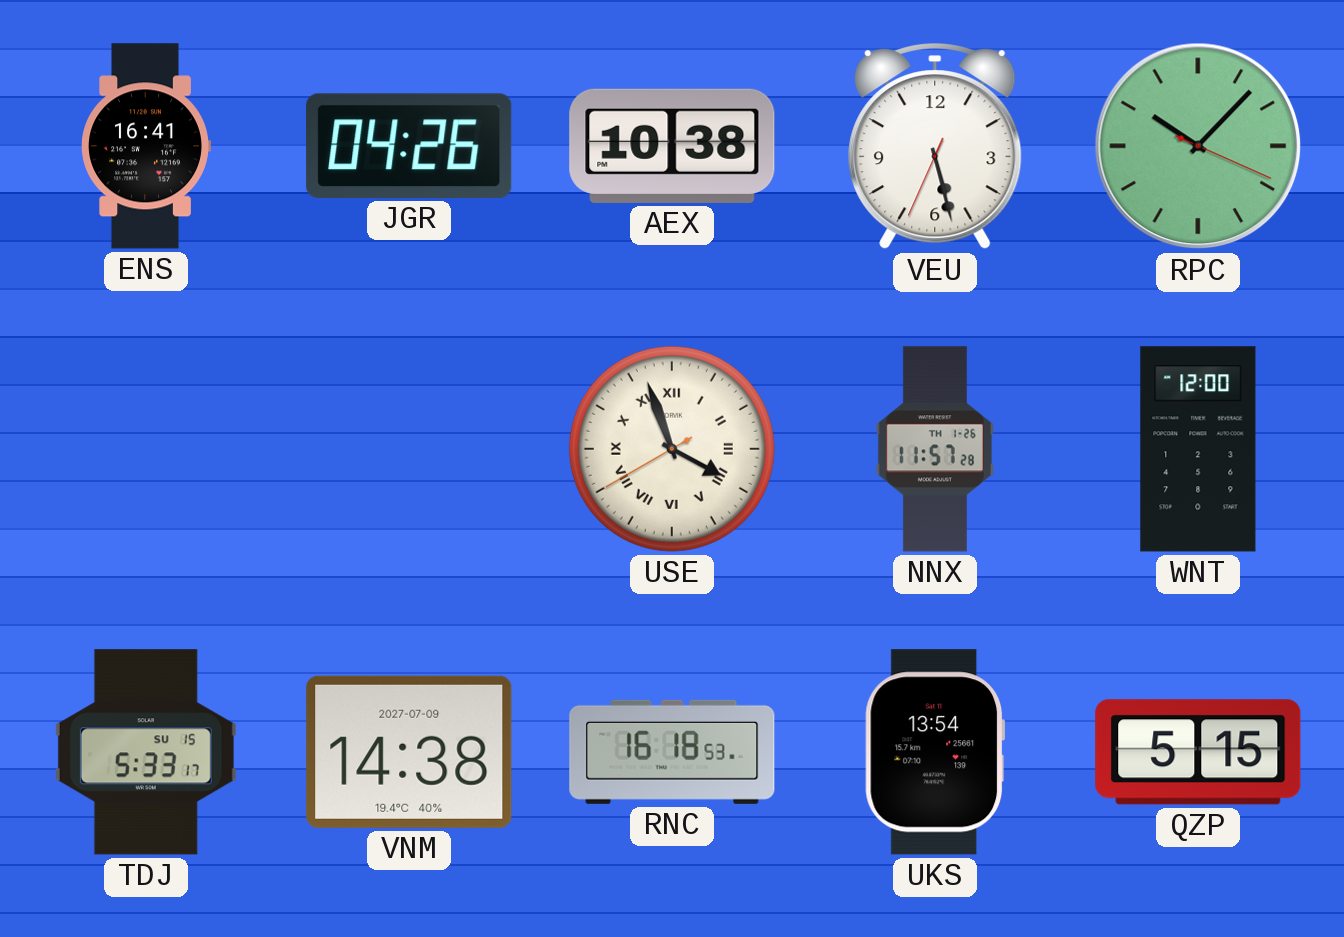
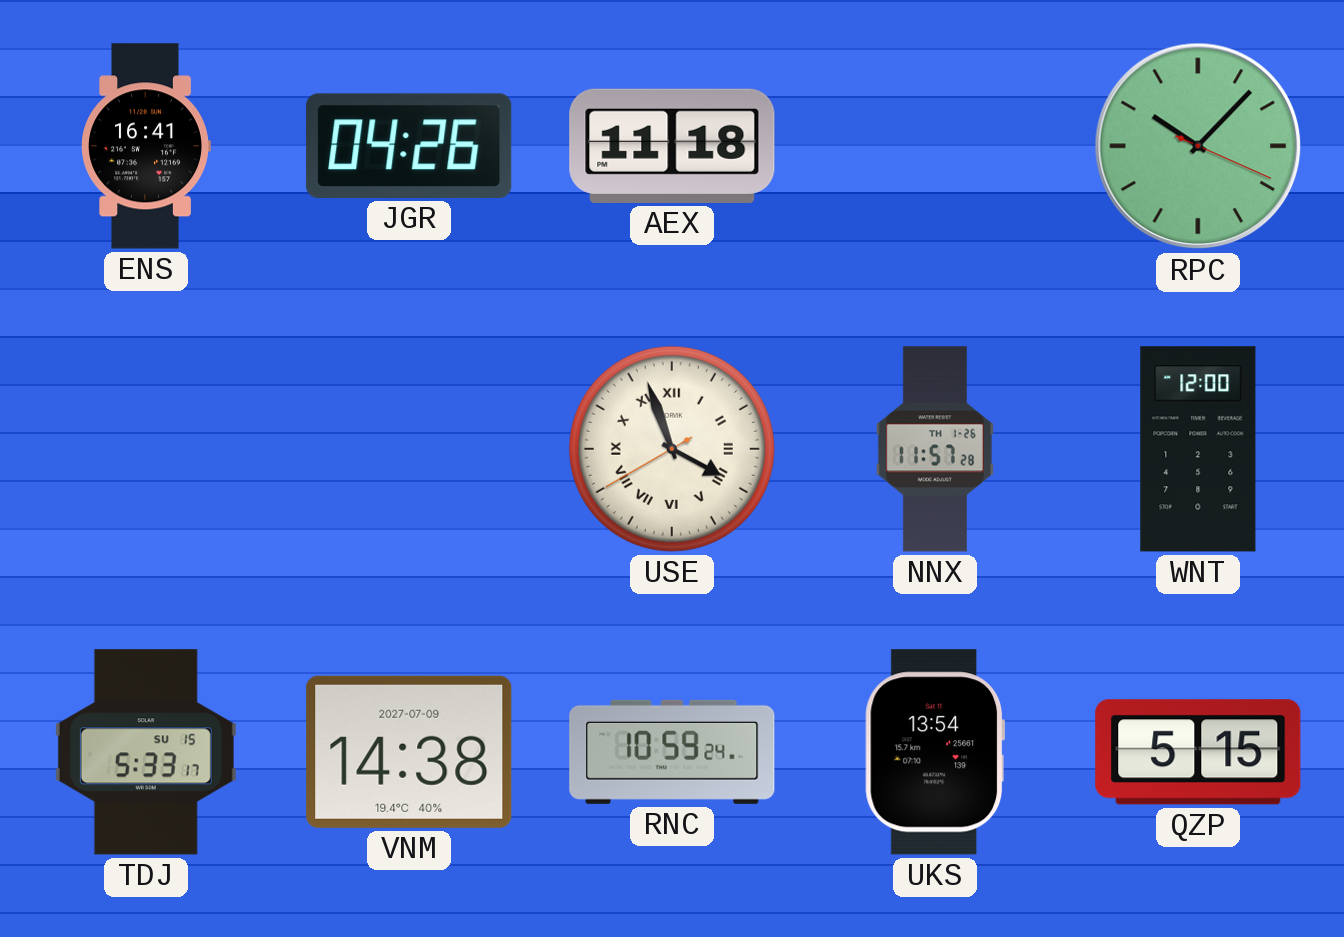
AEX: 10:38 -> 11:18
VEU: 5:27 -> none
RNC: 16:18 -> 10:59
